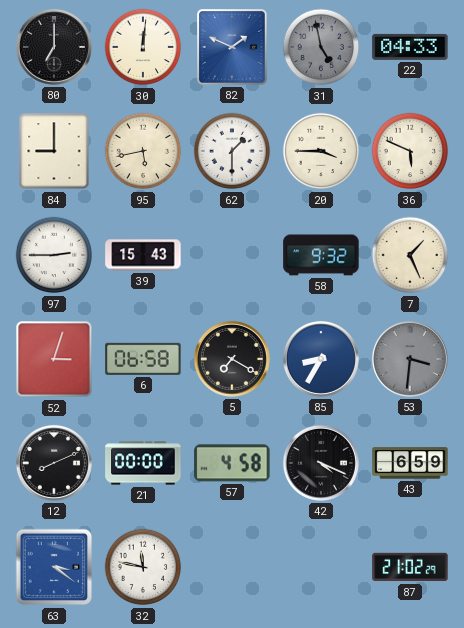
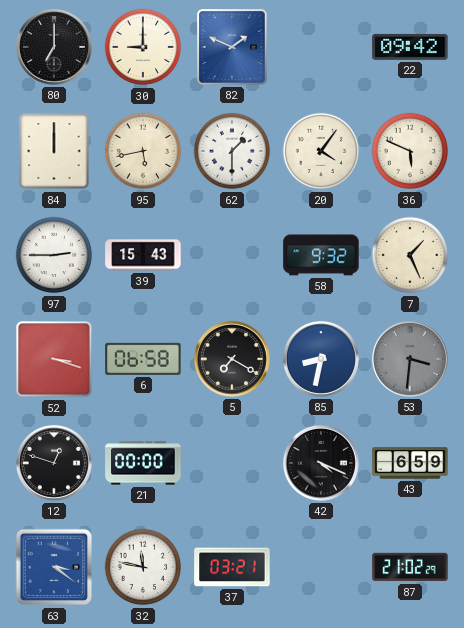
30: 12:01 -> 9:00
31: 4:58 -> none
22: 04:33 -> 09:42
84: 9:00 -> 12:00
20: 3:45 -> 4:06
52: 3:03 -> 3:18
85: 8:35 -> 8:32
12: 8:11 -> 12:48
57: 4:58 -> none
37: none -> 03:21
